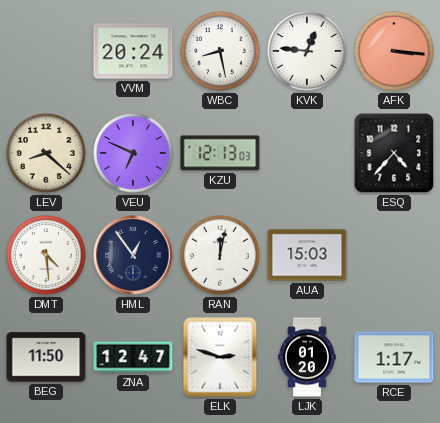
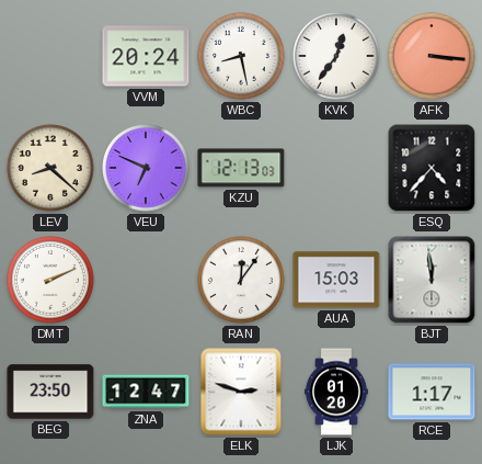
KVK: 12:46 -> 12:36
DMT: 4:29 -> 2:11
HML: 12:54 -> none
RAN: 12:02 -> 12:06
BJT: none -> 11:59
BEG: 11:50 -> 23:50
